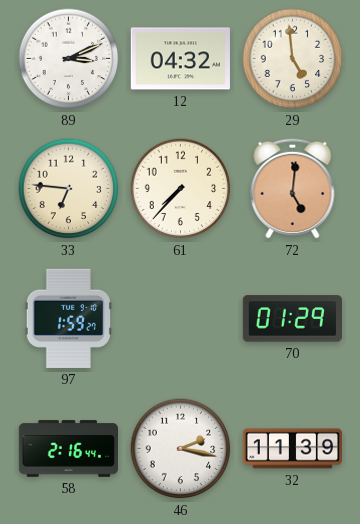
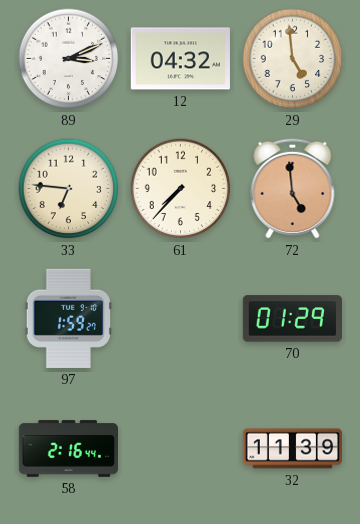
72: 5:01 -> 4:59
46: 2:17 -> none
